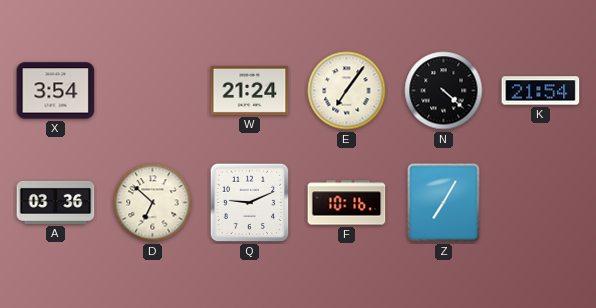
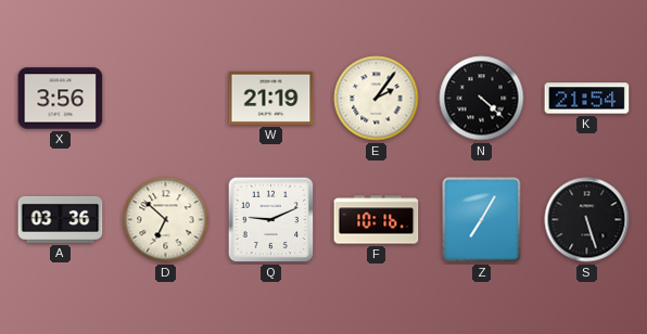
X: 3:54 -> 3:56
W: 21:24 -> 21:19
E: 7:06 -> 2:06
S: none -> 5:27
